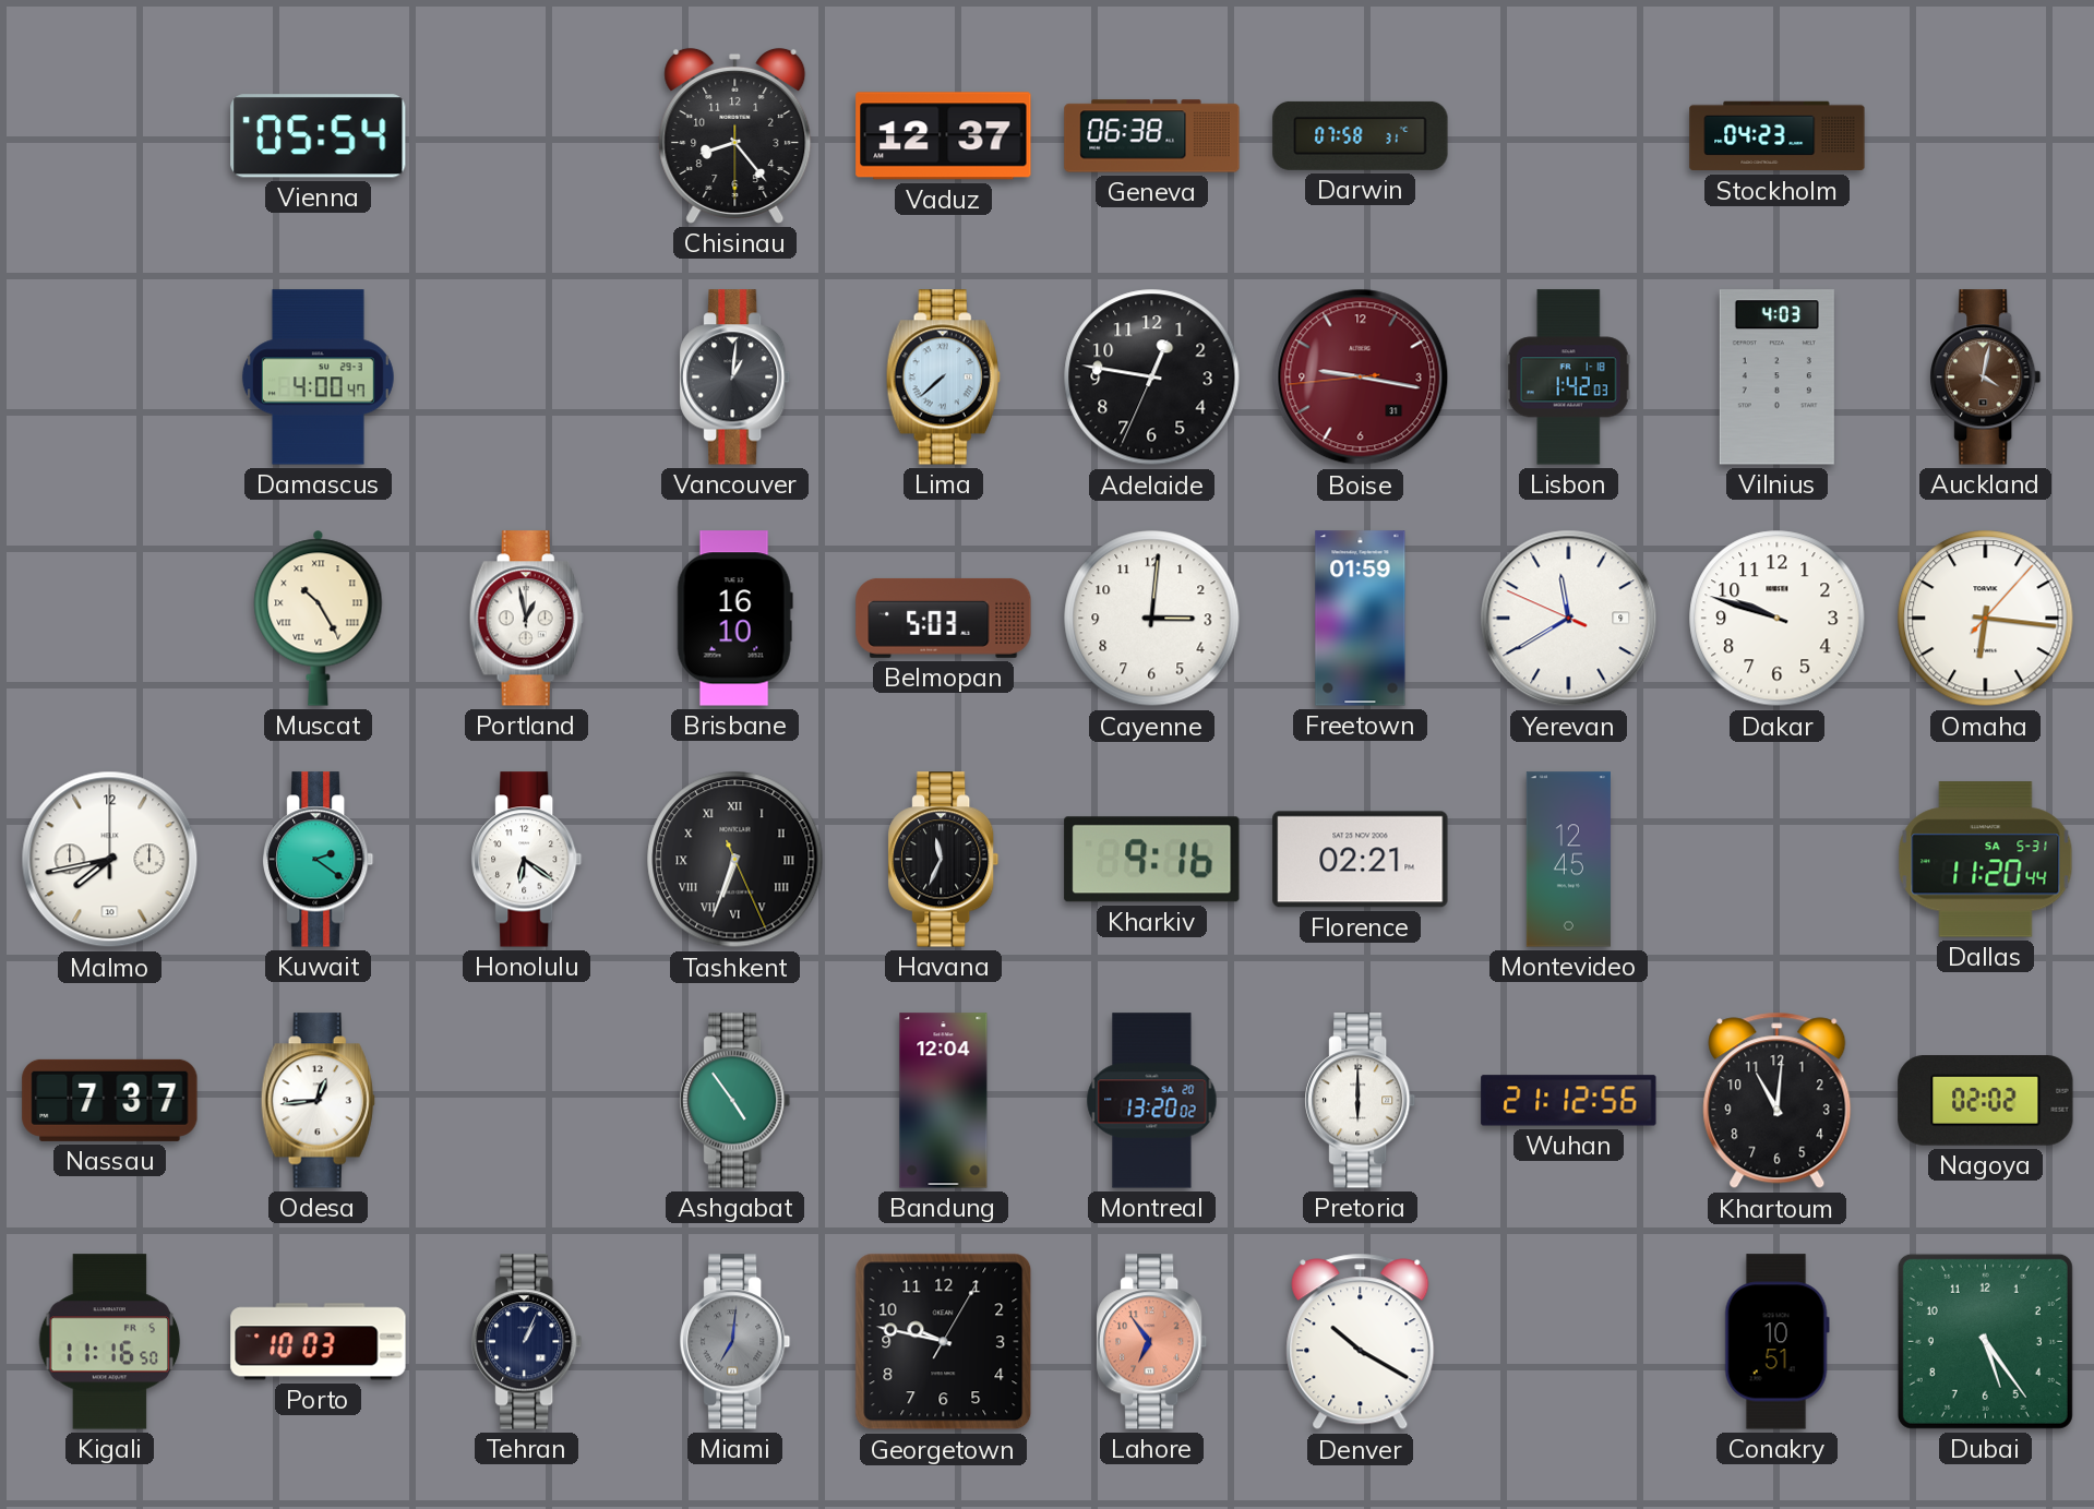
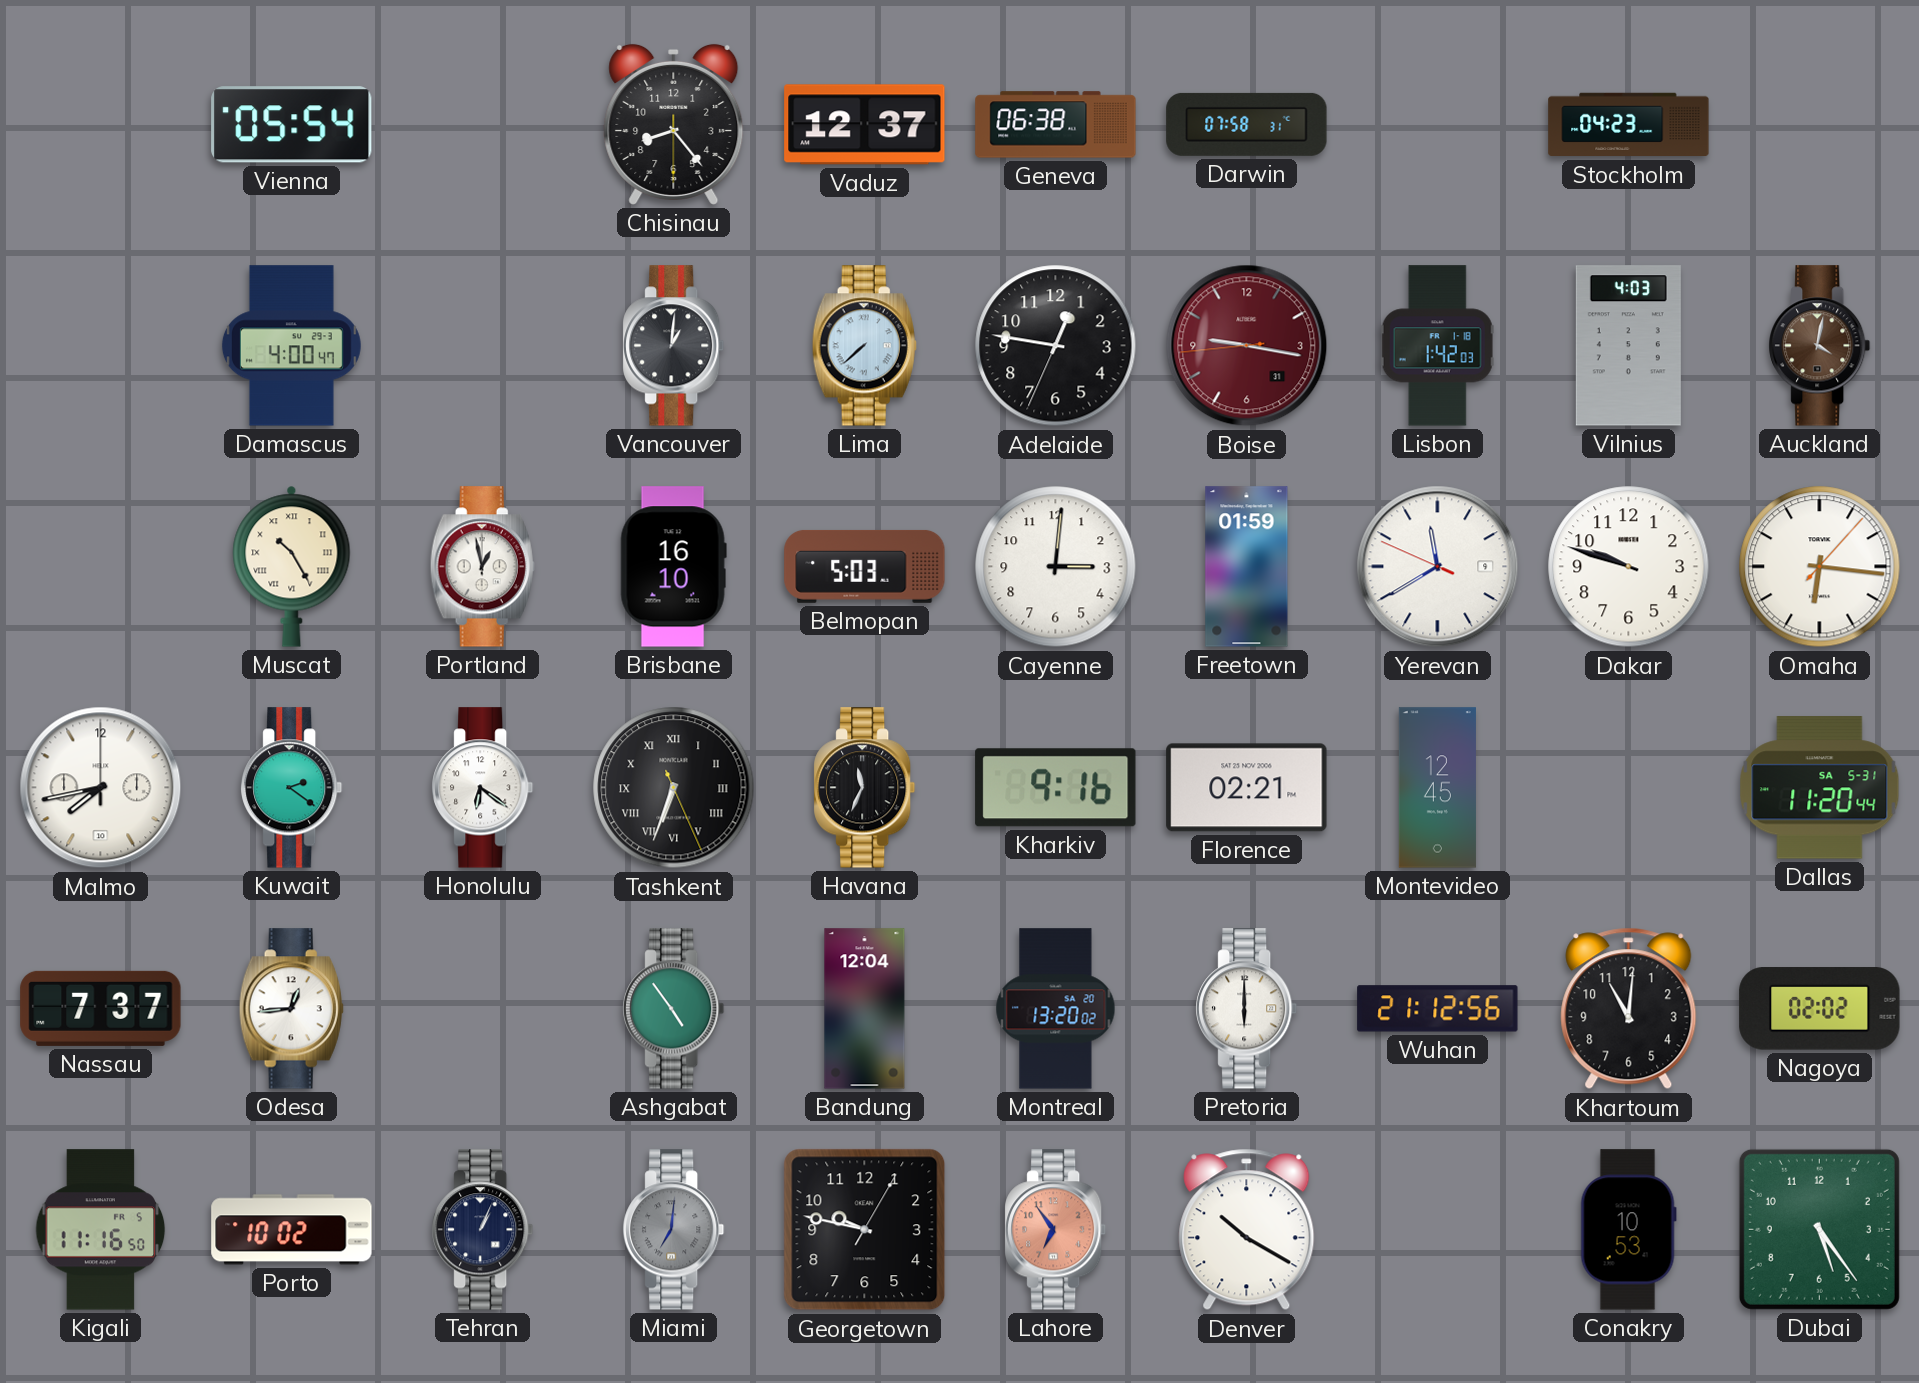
Porto: 10:03 -> 10:02
Conakry: 10:51 -> 10:53
